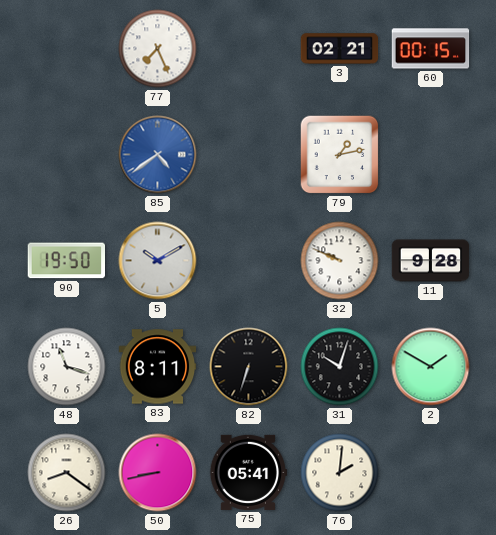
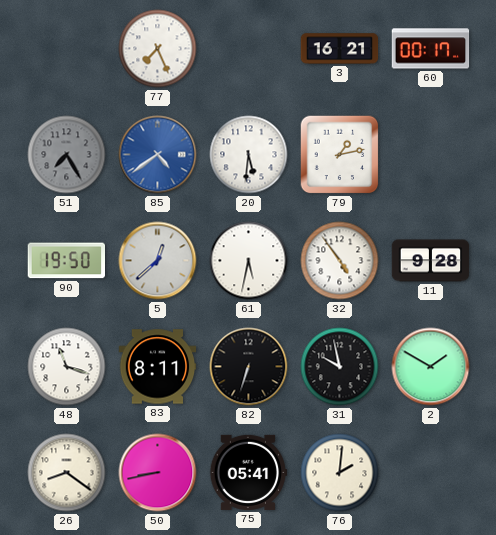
3: 02:21 -> 16:21
60: 00:15 -> 00:17
51: none -> 7:25
20: none -> 5:31
5: 10:10 -> 12:38
61: none -> 5:32
32: 9:49 -> 4:54
31: 10:03 -> 9:58
